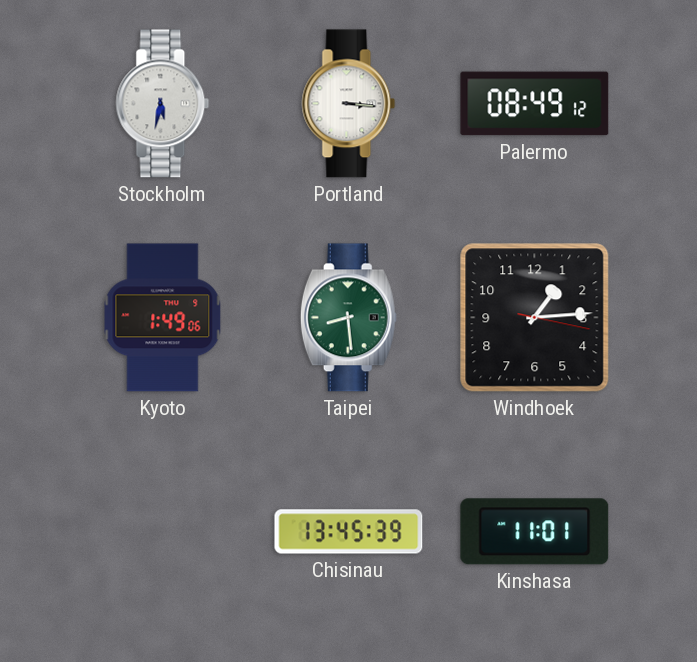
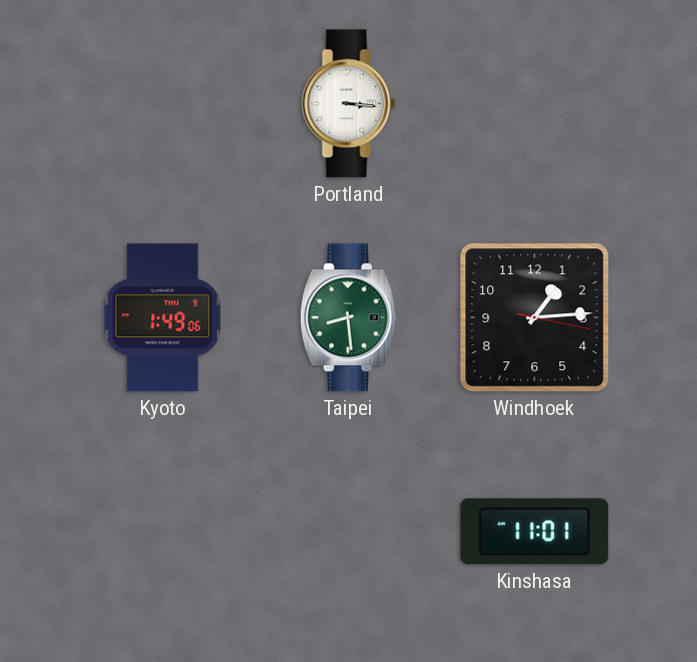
Stockholm: 5:32 -> none
Palermo: 08:49 -> none
Chisinau: 13:45 -> none
